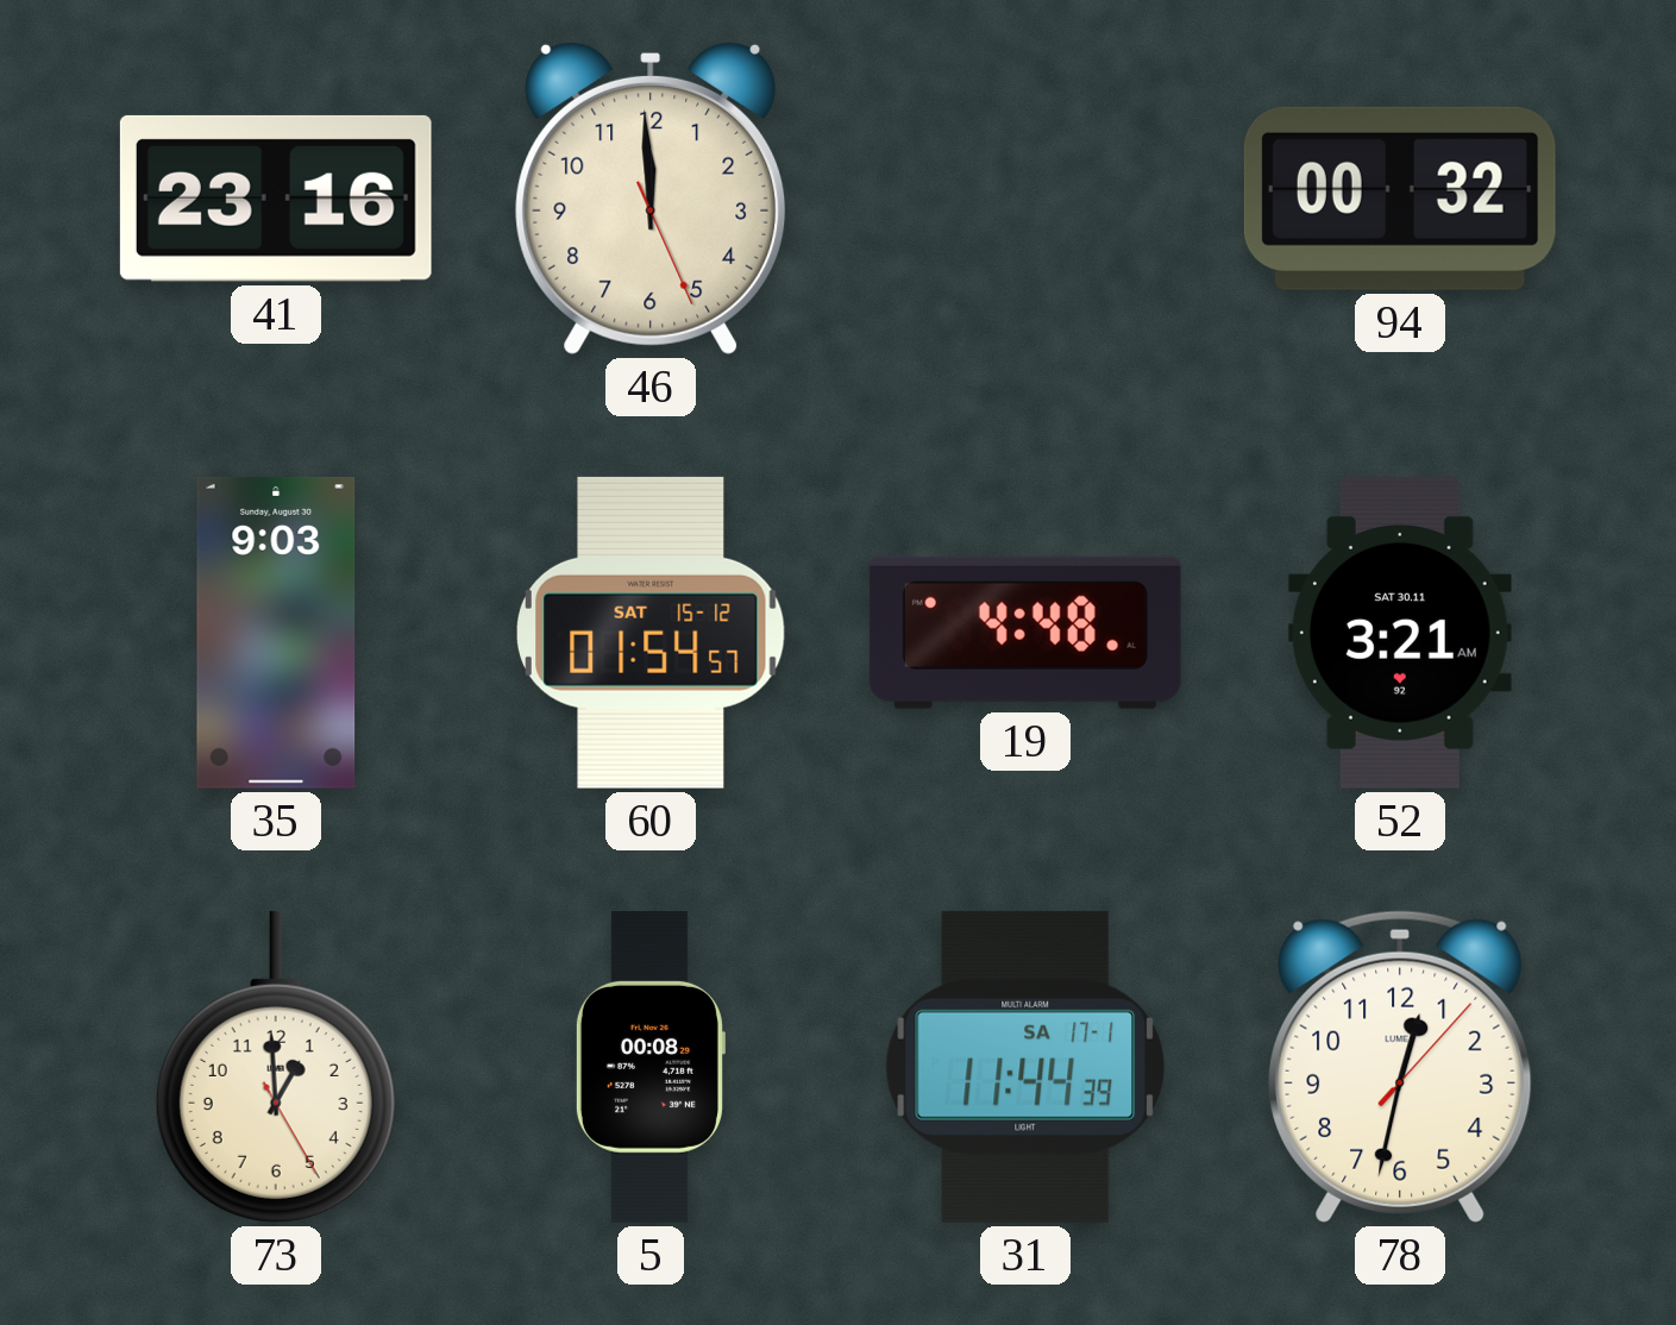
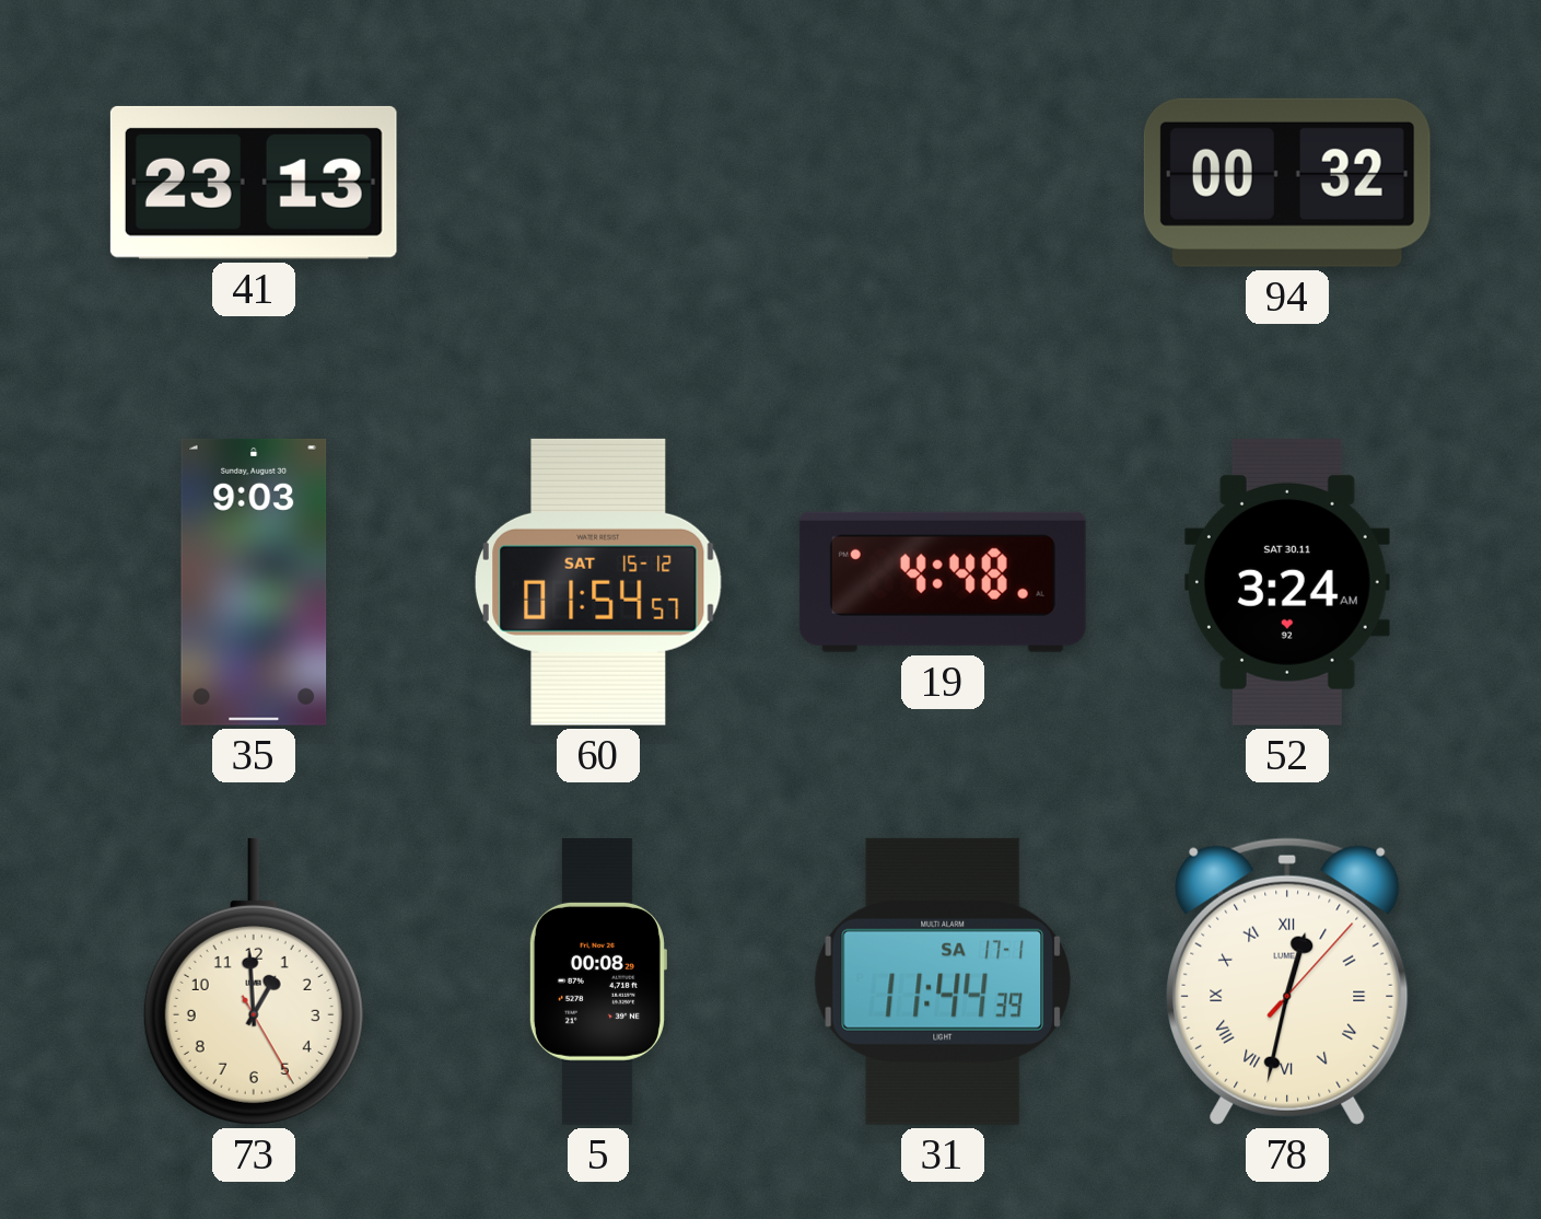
41: 23:16 -> 23:13
46: 11:59 -> none
52: 3:21 -> 3:24
78 numerals: Arabic -> Roman
